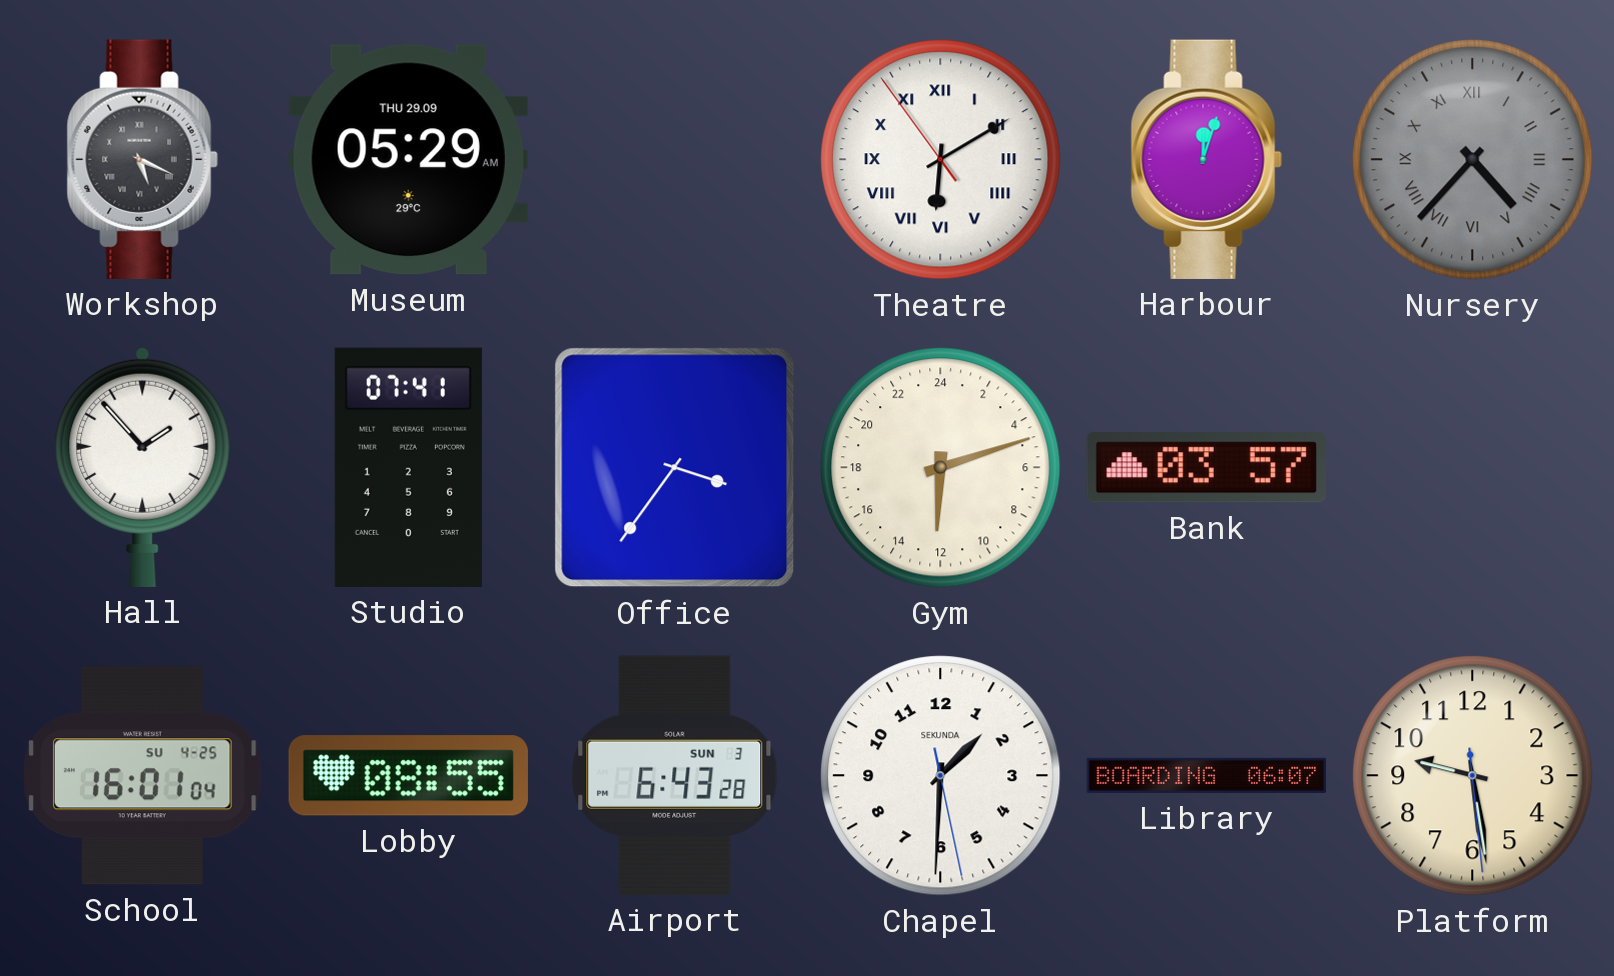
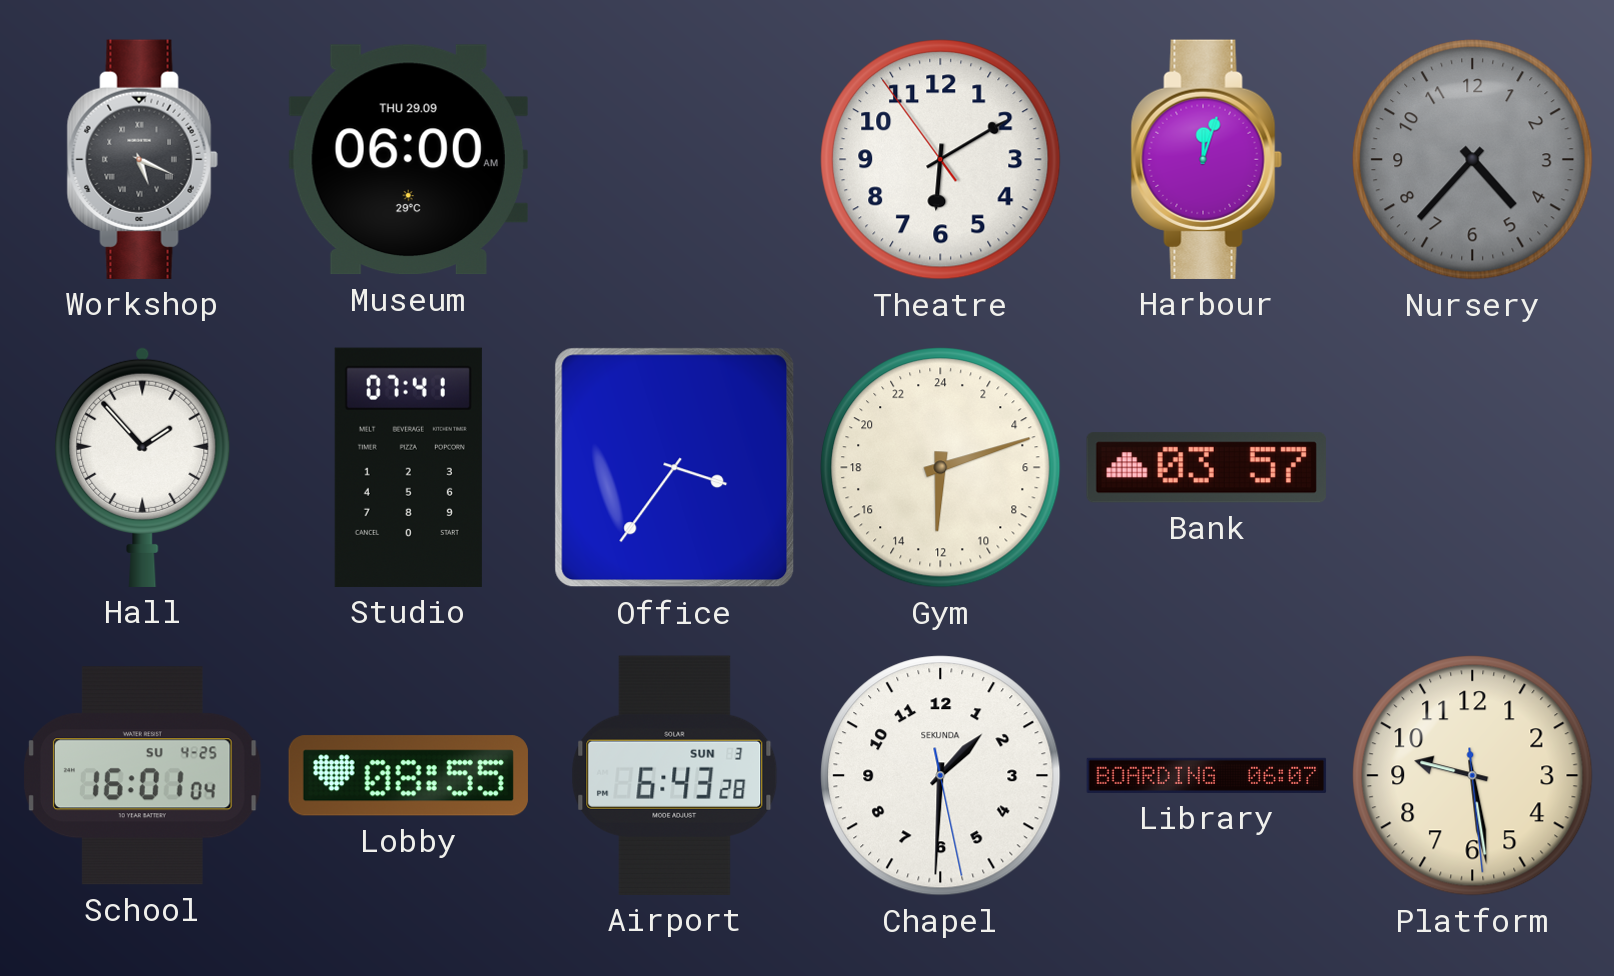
Museum: 05:29 -> 06:00
Theatre numerals: Roman -> Arabic
Nursery numerals: Roman -> Arabic
